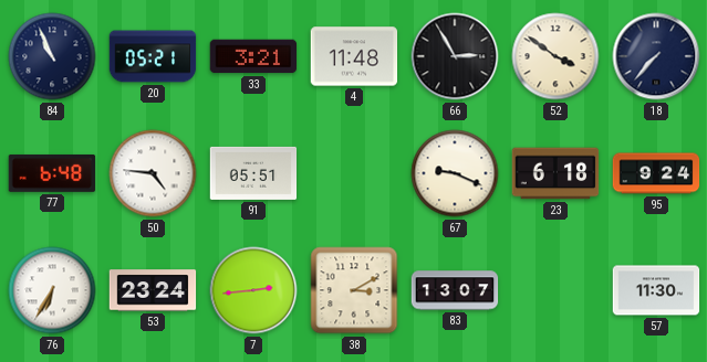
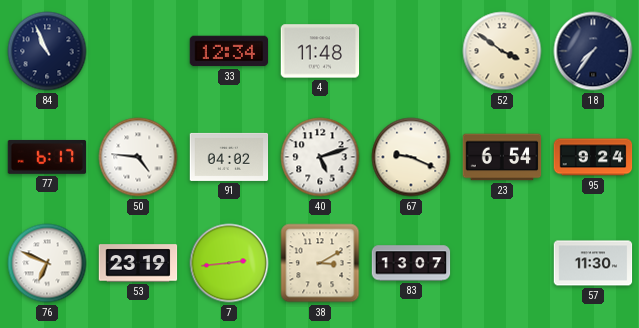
20: 05:21 -> none
33: 3:21 -> 12:34
66: 2:55 -> none
18: 7:37 -> 7:36
77: 6:48 -> 6:17
91: 05:51 -> 04:02
40: none -> 5:12
23: 6:18 -> 6:54
76: 6:35 -> 6:49
53: 23:24 -> 23:19
